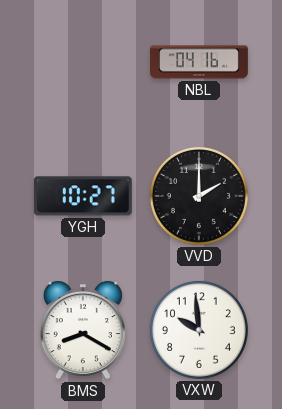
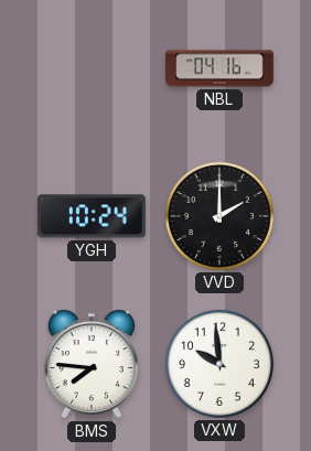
YGH: 10:27 -> 10:24
BMS: 8:20 -> 7:46
